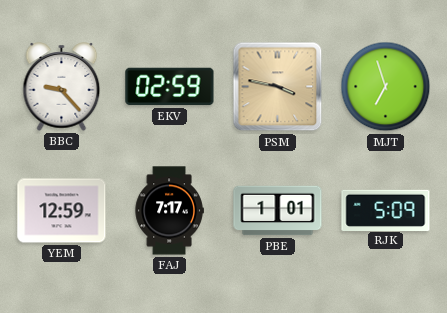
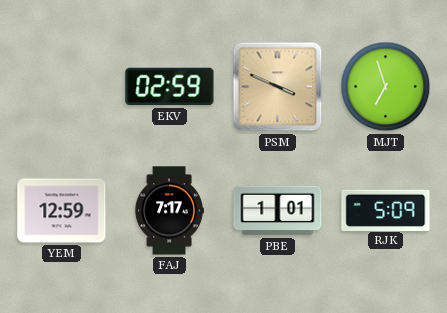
BBC: 9:23 -> none
PSM: 3:47 -> 3:49
